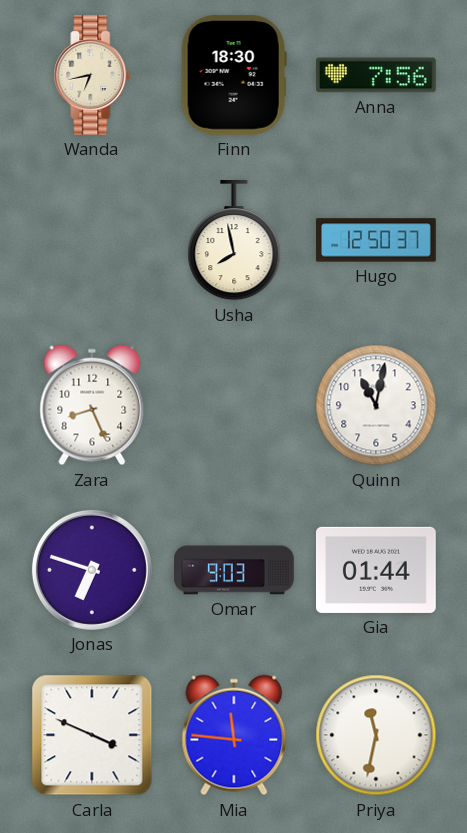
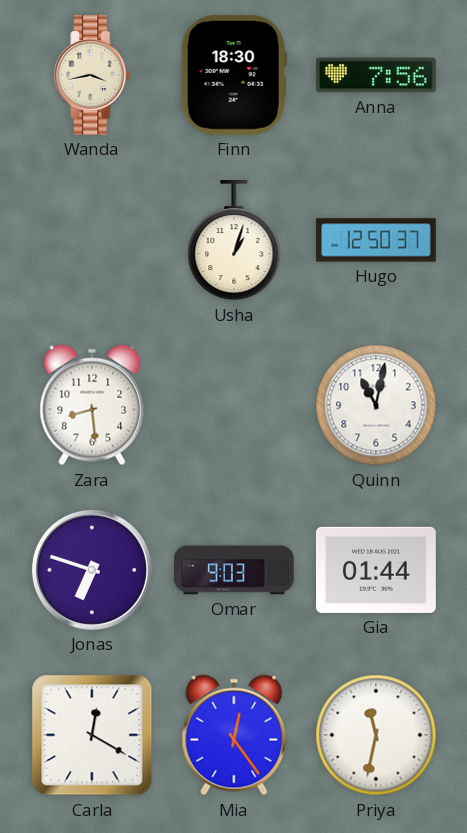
Wanda: 6:43 -> 3:43
Usha: 7:58 -> 1:03
Zara: 8:26 -> 8:29
Carla: 3:49 -> 12:20
Mia: 11:46 -> 12:24
